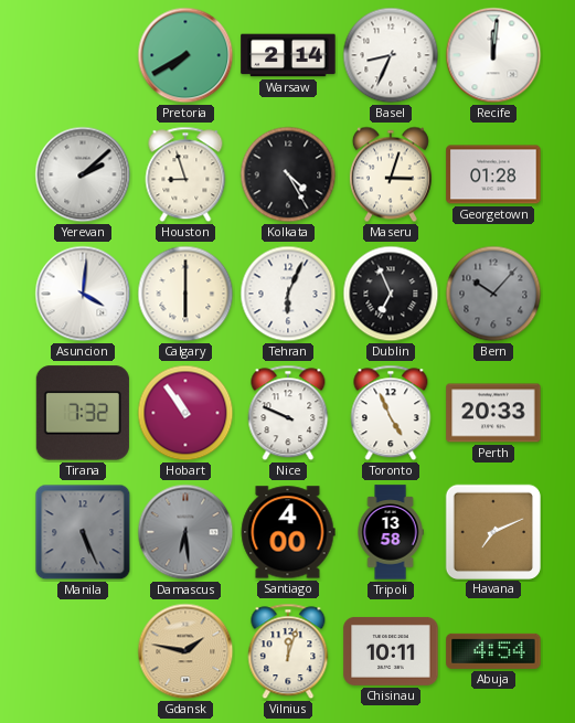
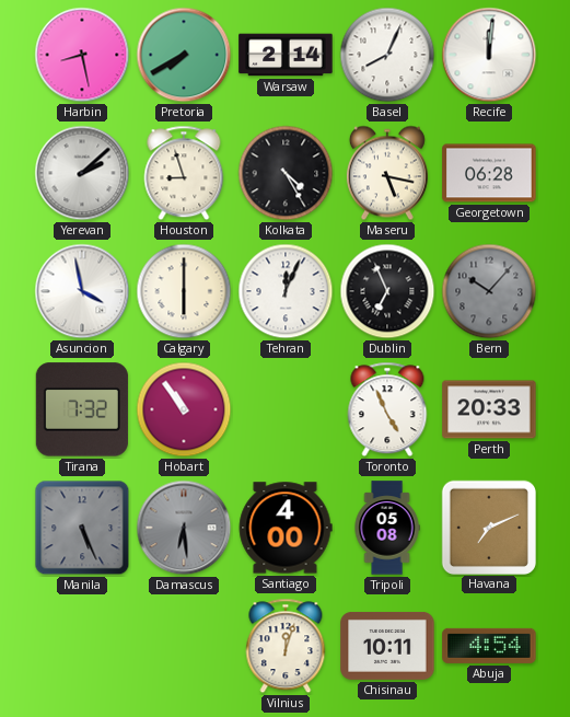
Harbin: none -> 8:28
Basel: 8:34 -> 8:04
Maseru: 3:03 -> 5:17
Georgetown: 01:28 -> 06:28
Asuncion: 4:01 -> 3:58
Tehran: 6:04 -> 12:04
Nice: 9:49 -> none
Tripoli: 13:58 -> 05:08
Gdansk: 1:47 -> none
